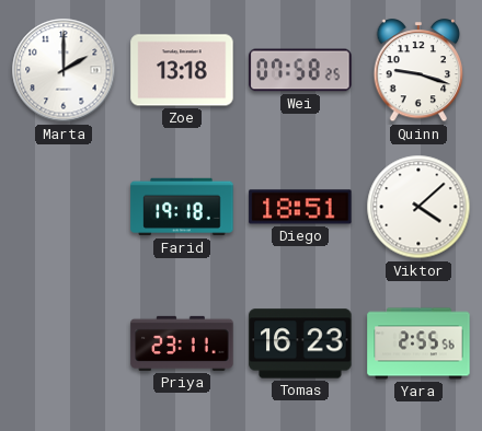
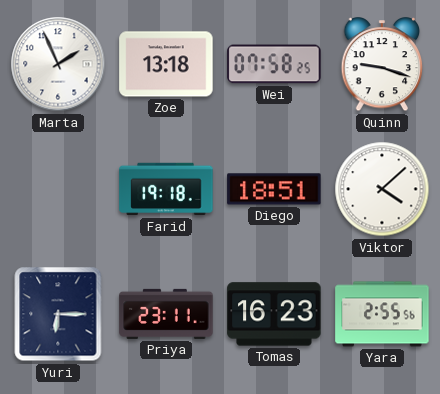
Marta: 2:00 -> 1:56
Yuri: none -> 6:15
